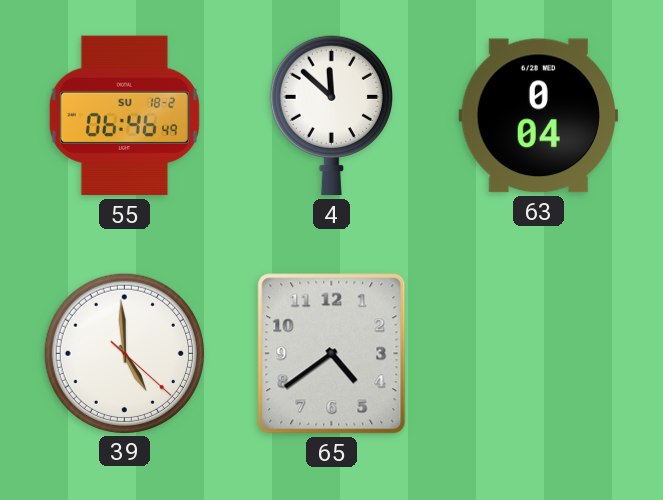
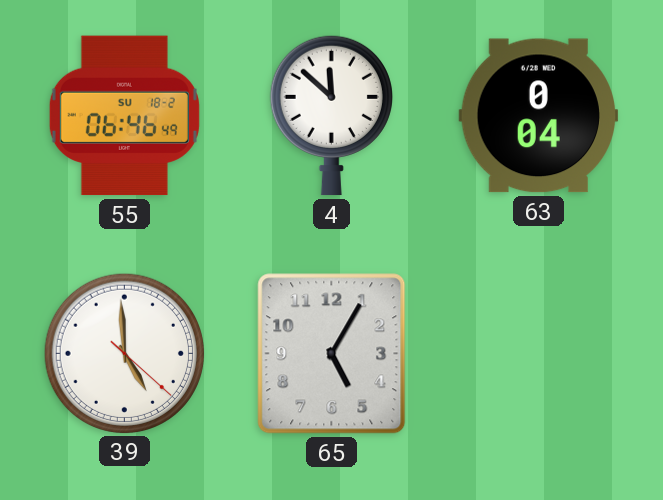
65: 4:39 -> 5:05
